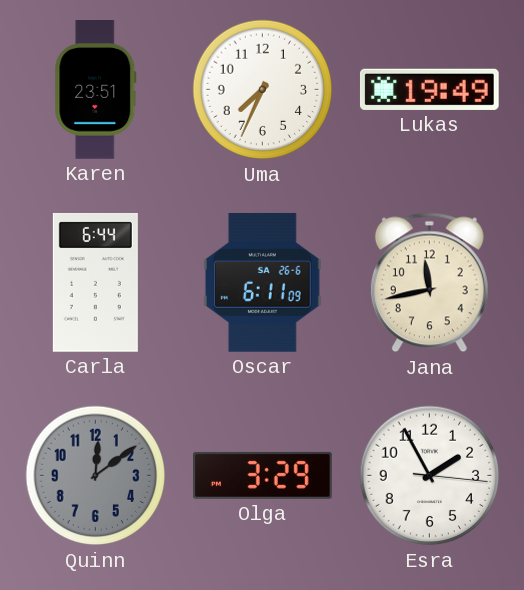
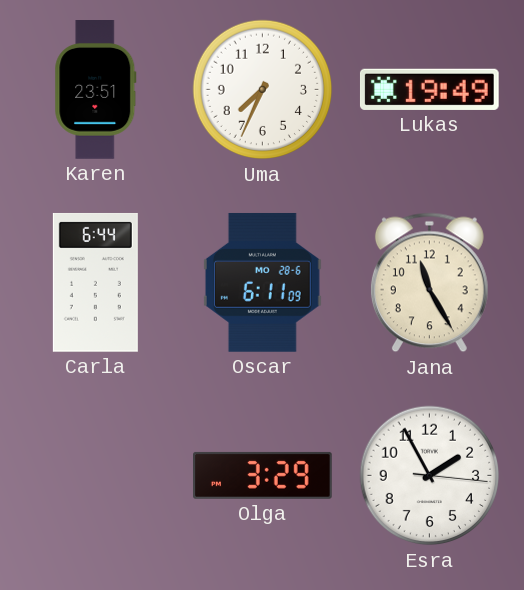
Oscar date: SA 26-6 -> MO 28-6
Jana: 11:43 -> 11:25
Quinn: 12:09 -> none
